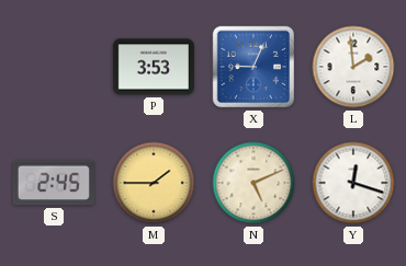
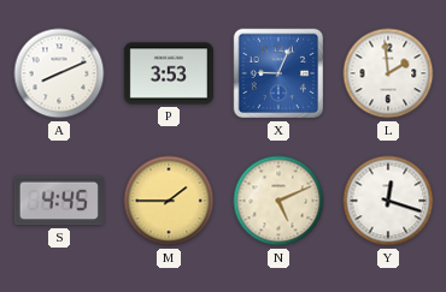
A: none -> 8:11
S: 2:45 -> 4:45
